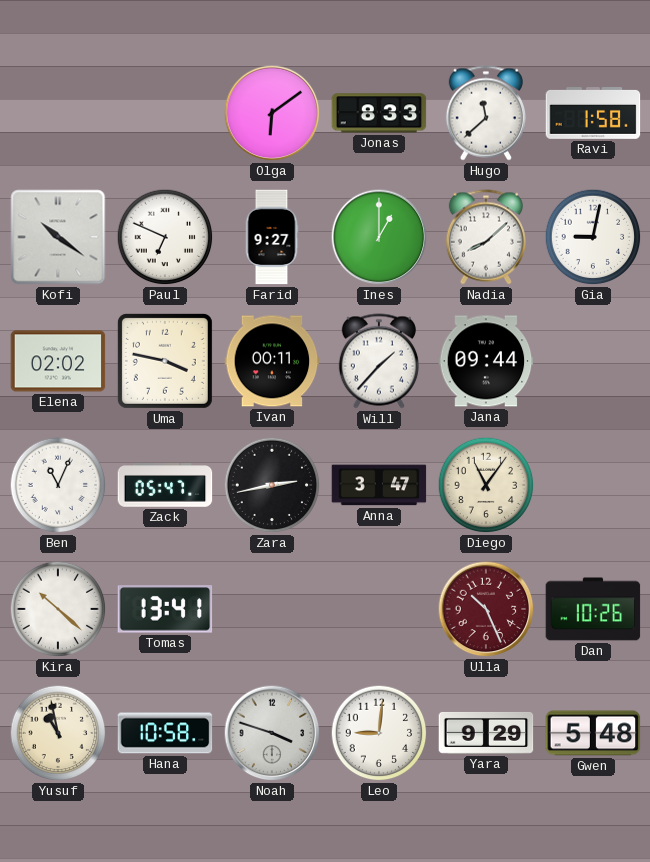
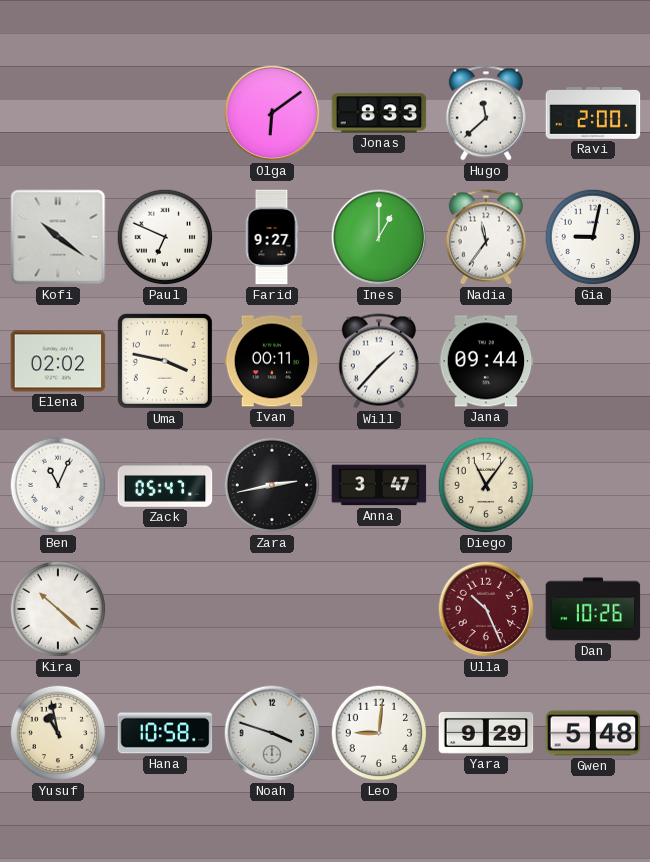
Ravi: 1:58 -> 2:00
Nadia: 8:08 -> 11:36
Tomas: 13:41 -> none
